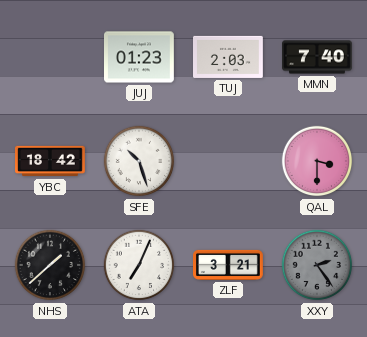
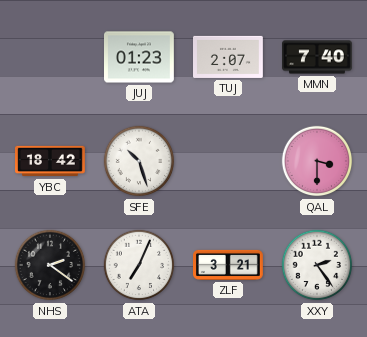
TUJ: 2:03 -> 2:07
NHS: 1:38 -> 2:21
XXY dial: grey -> white
